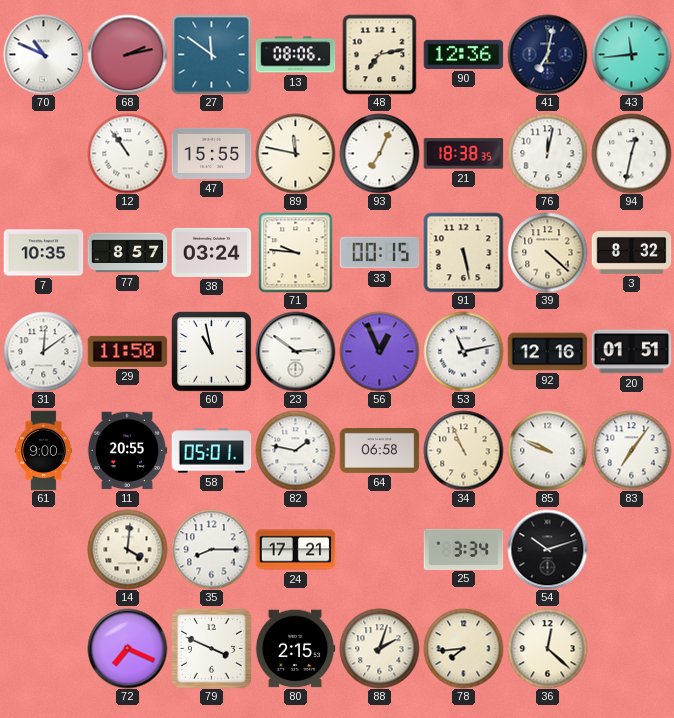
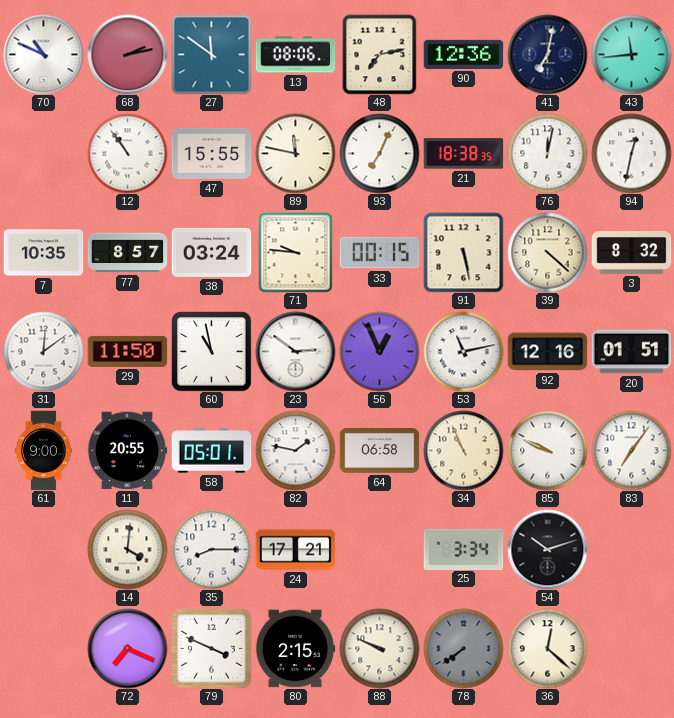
88: 2:03 -> 9:49
78: 7:44 -> 7:39
78 dial: cream -> grey
